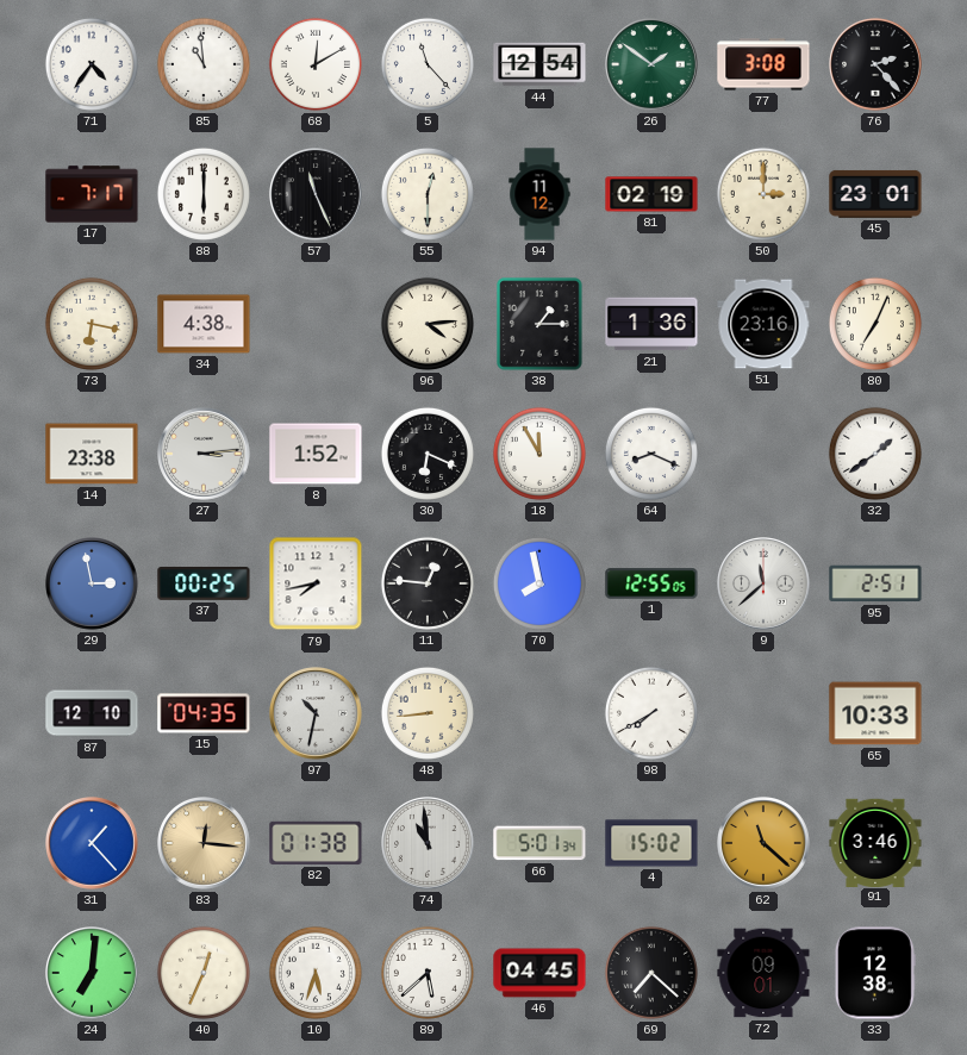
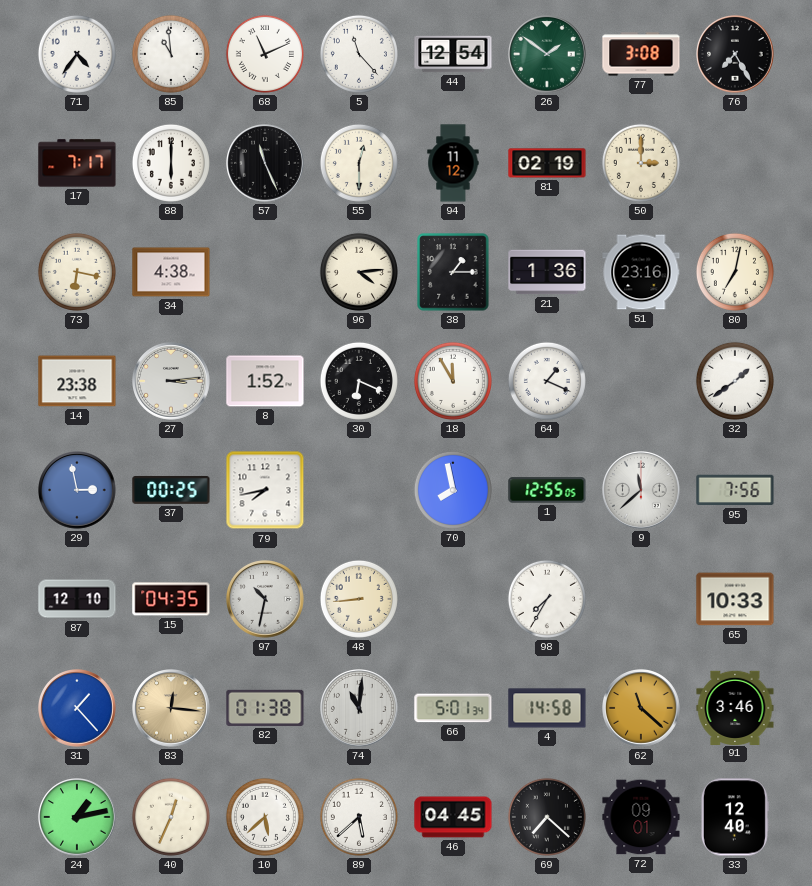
68: 12:10 -> 11:11
76: 2:23 -> 7:25
45: 23:01 -> none
80: 7:04 -> 7:02
64: 8:19 -> 1:19
11: 12:46 -> none
95: 2:51 -> 7:56
98: 7:40 -> 7:35
74: 10:59 -> 11:01
4: 15:02 -> 14:58
24: 7:01 -> 1:13
10: 5:33 -> 5:38
33: 12:38 -> 12:40
